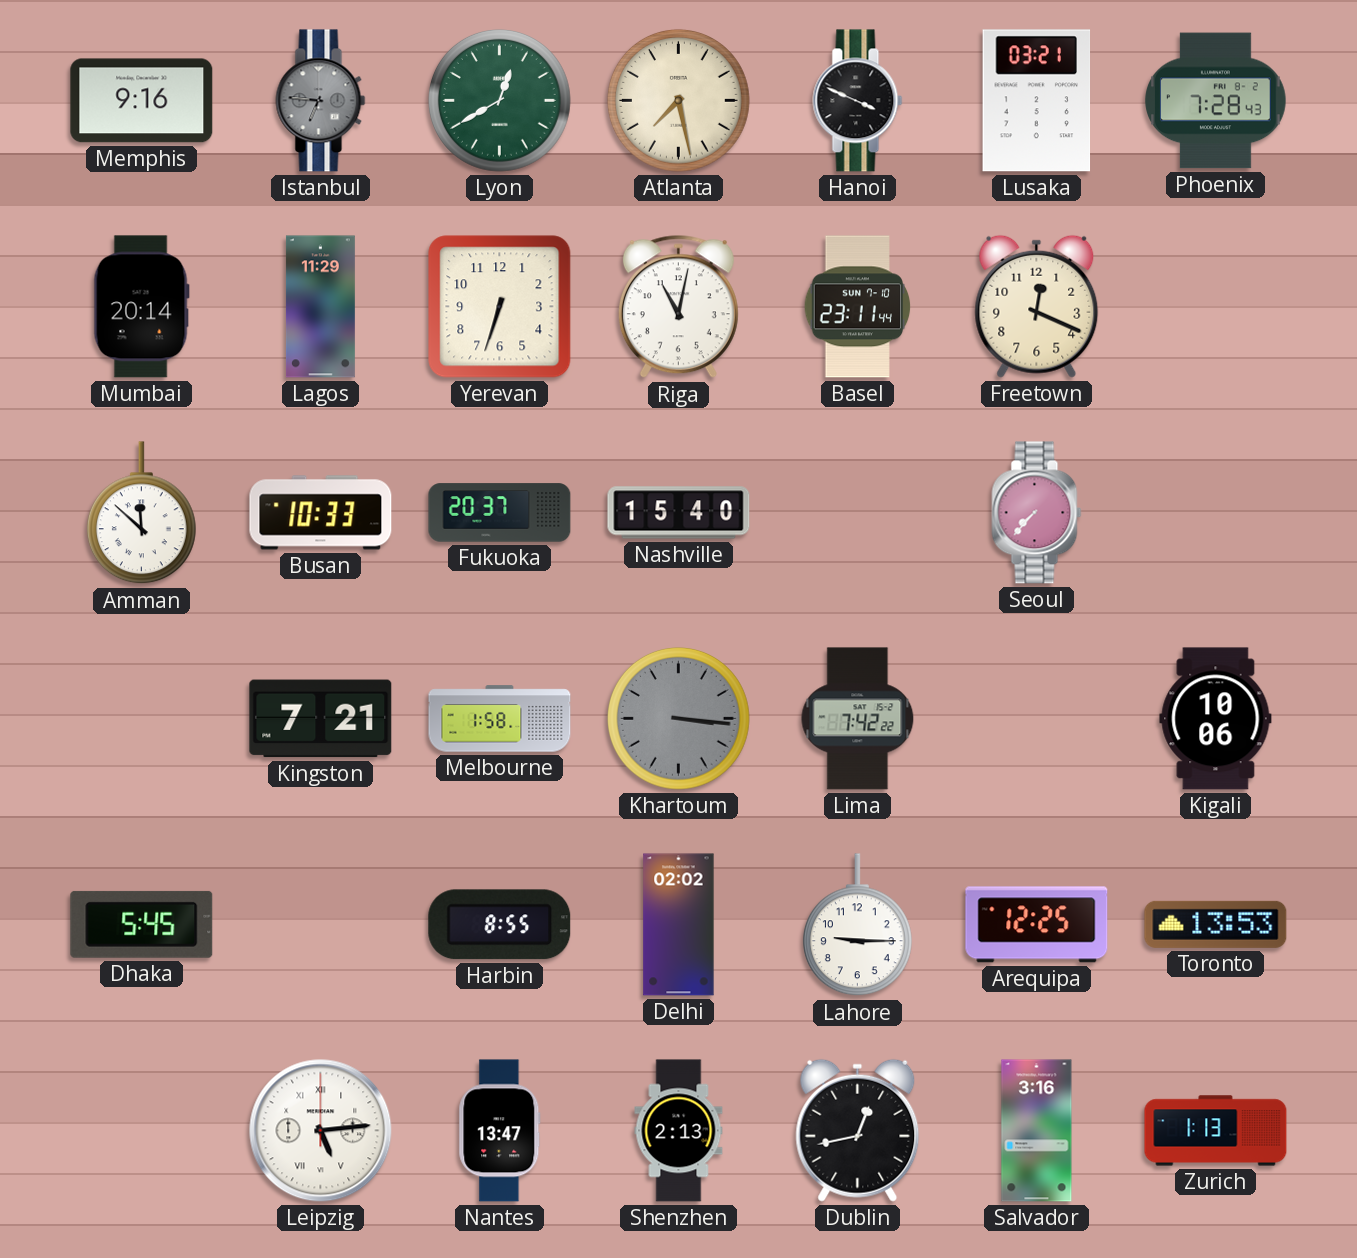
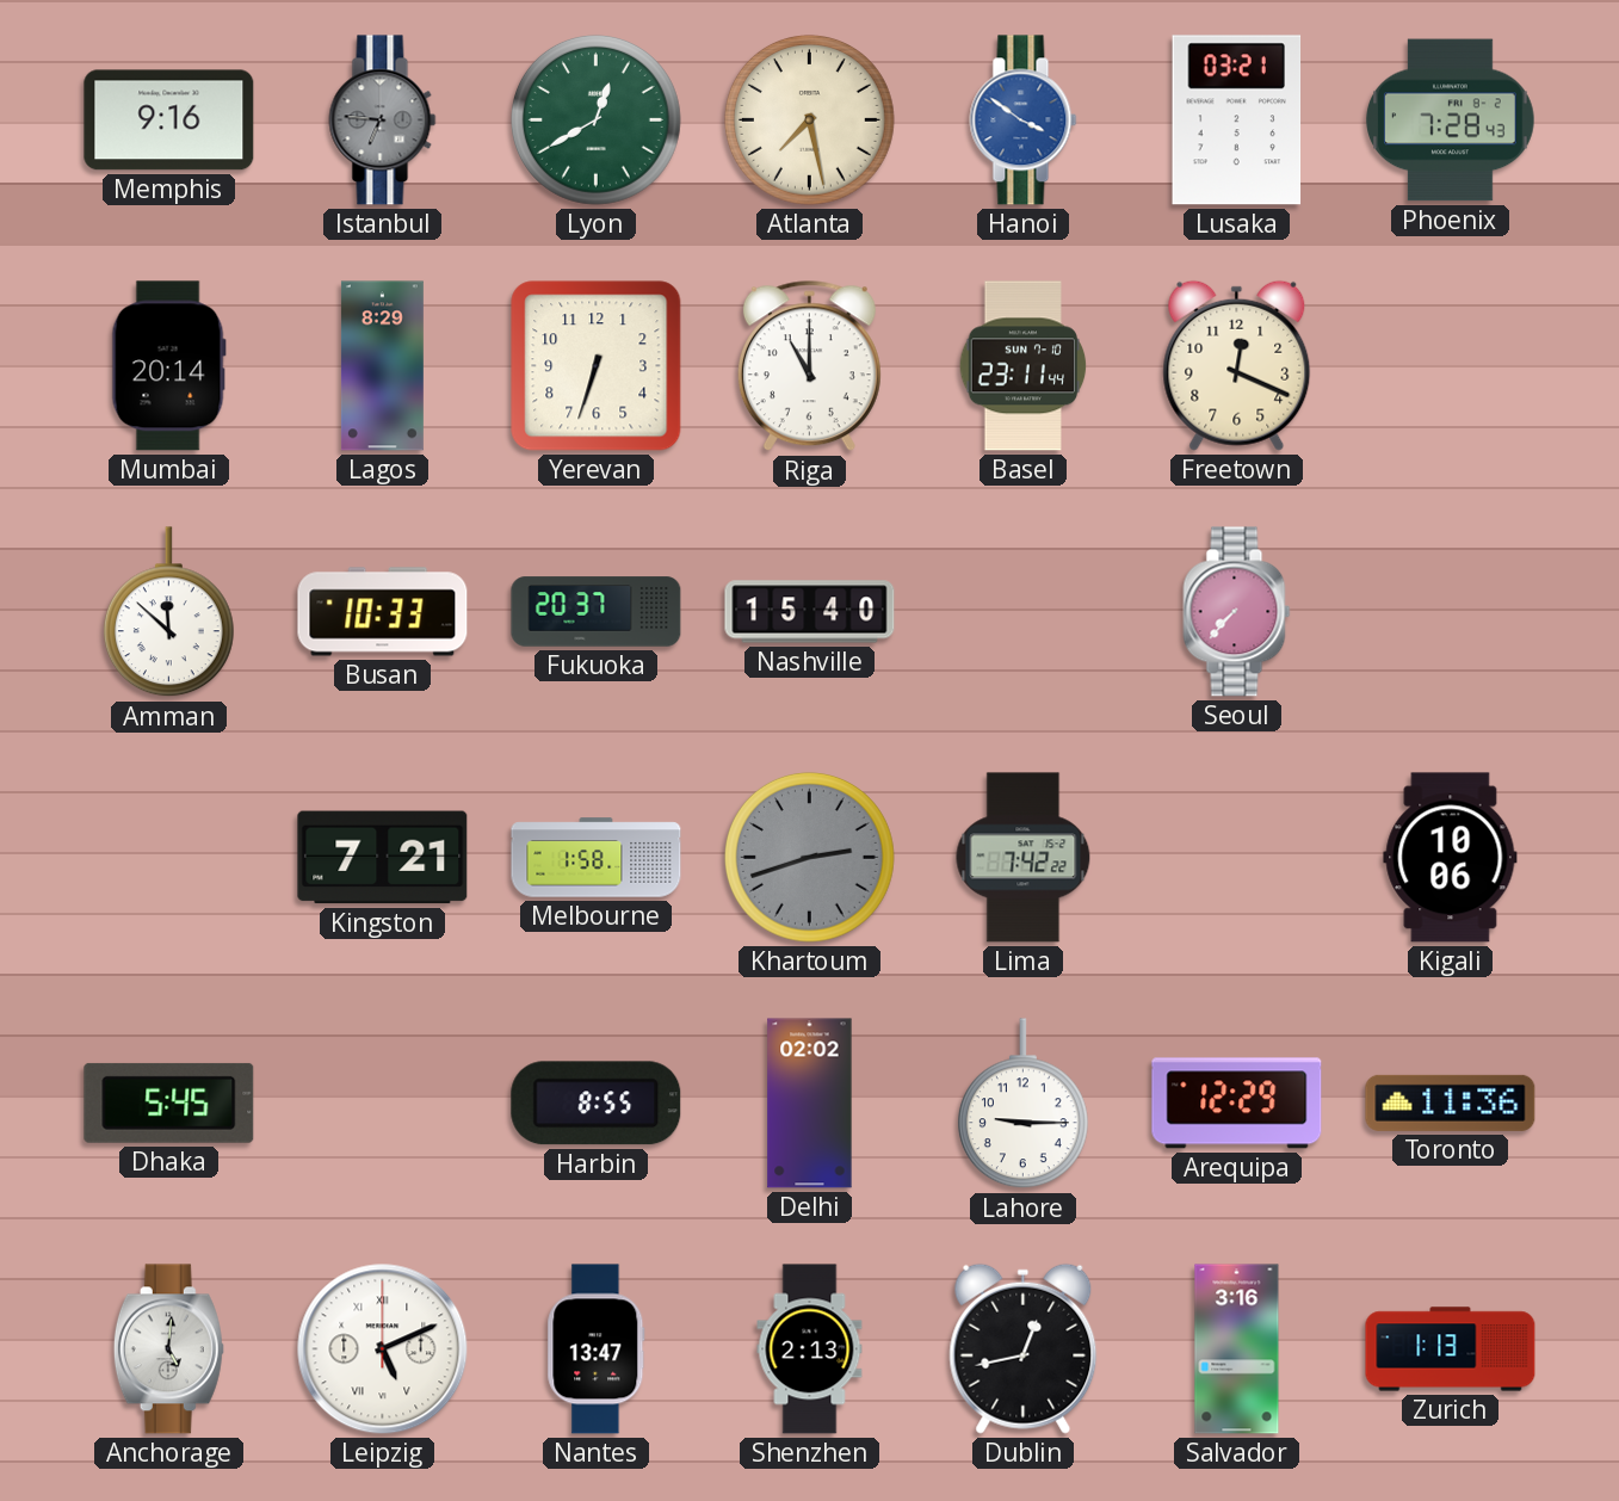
Hanoi: 3:49 -> 3:51
Hanoi dial: black -> blue
Lagos: 11:29 -> 8:29
Riga: 11:02 -> 11:00
Khartoum: 3:16 -> 2:42
Arequipa: 12:25 -> 12:29
Toronto: 13:53 -> 11:36
Anchorage: none -> 5:01
Leipzig: 5:14 -> 5:11
